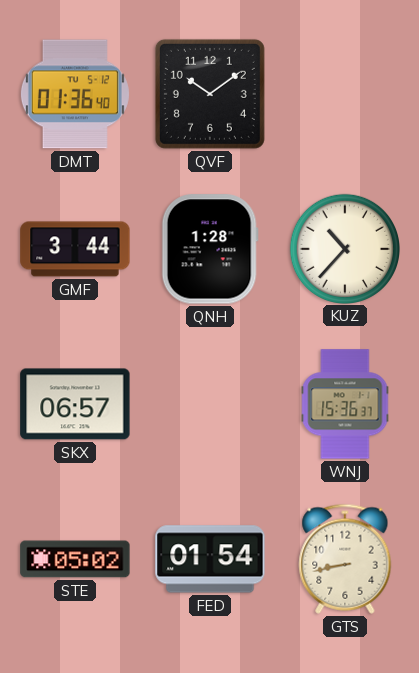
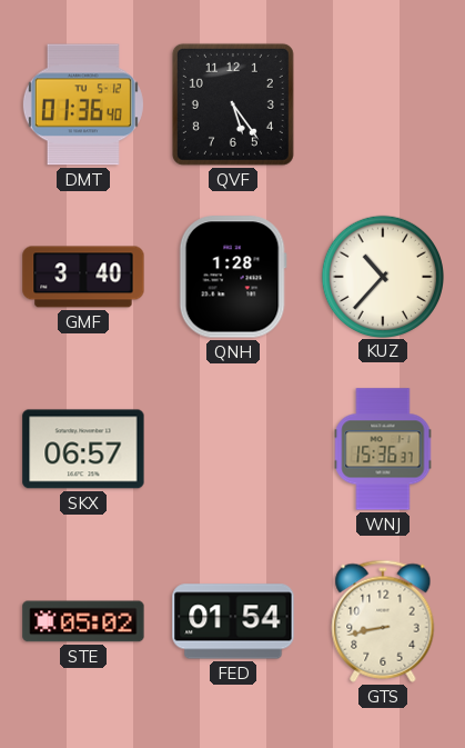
QVF: 10:09 -> 5:24
GMF: 3:44 -> 3:40
